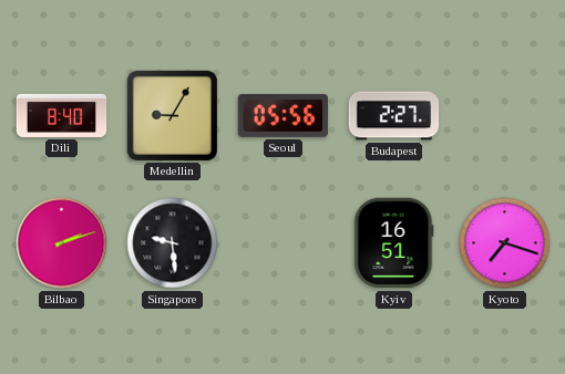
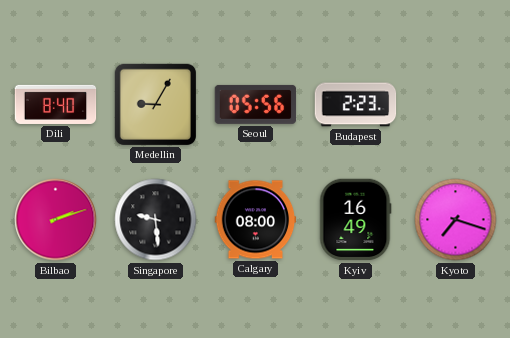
Budapest: 2:27 -> 2:23
Calgary: none -> 08:00
Kyiv: 16:51 -> 16:49
